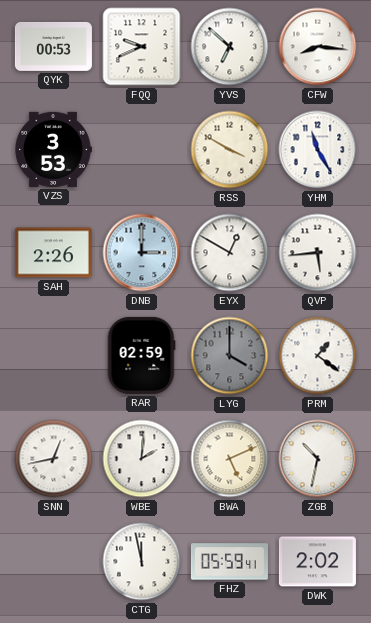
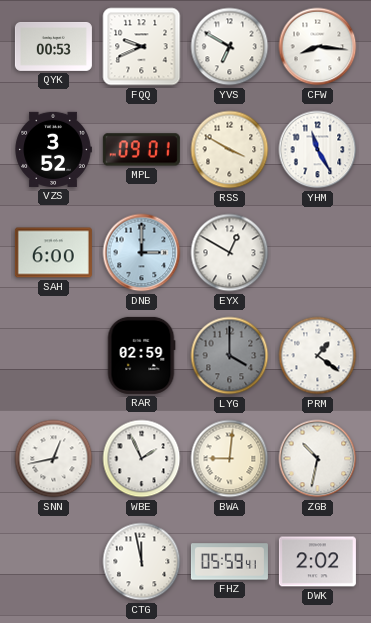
YVS: 6:52 -> 6:50
VZS: 3:53 -> 3:52
MPL: none -> 09:01
SAH: 2:26 -> 6:00
QVP: 5:44 -> none
WBE: 2:01 -> 1:56
BWA: 5:11 -> 9:01
